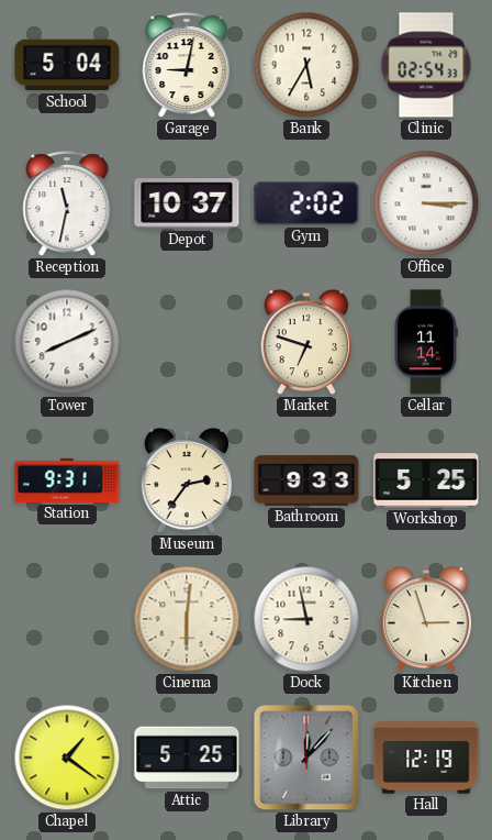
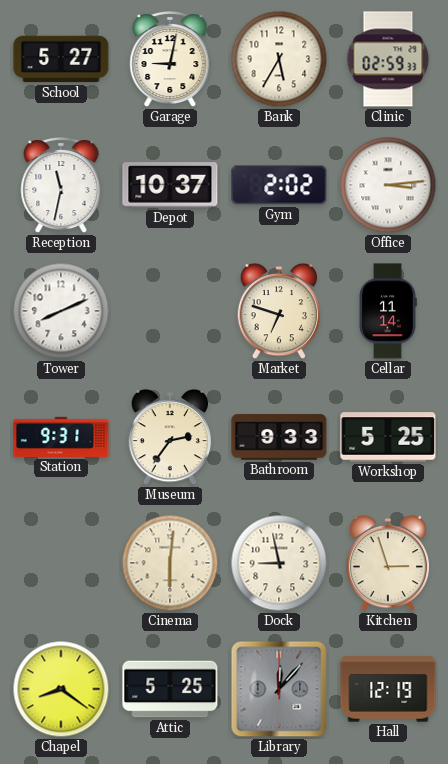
School: 5:04 -> 5:27
Clinic: 02:54 -> 02:59
Office: 3:15 -> 3:14
Chapel: 1:21 -> 8:21
